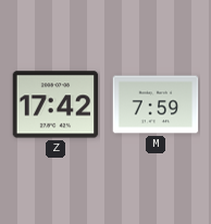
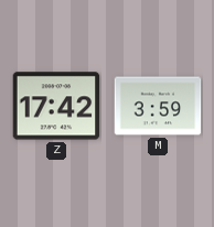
M: 7:59 -> 3:59
